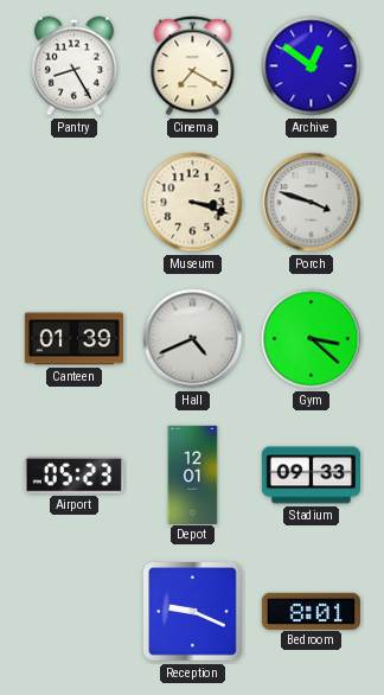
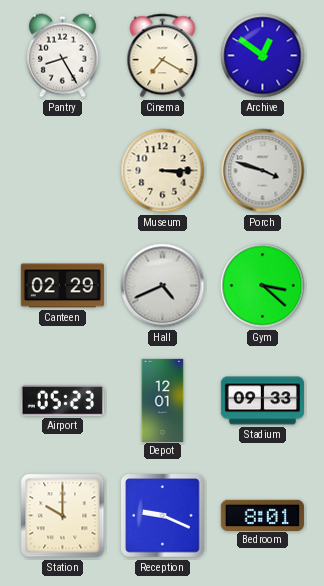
Museum: 3:18 -> 3:15
Canteen: 01:39 -> 02:29
Station: none -> 10:00
